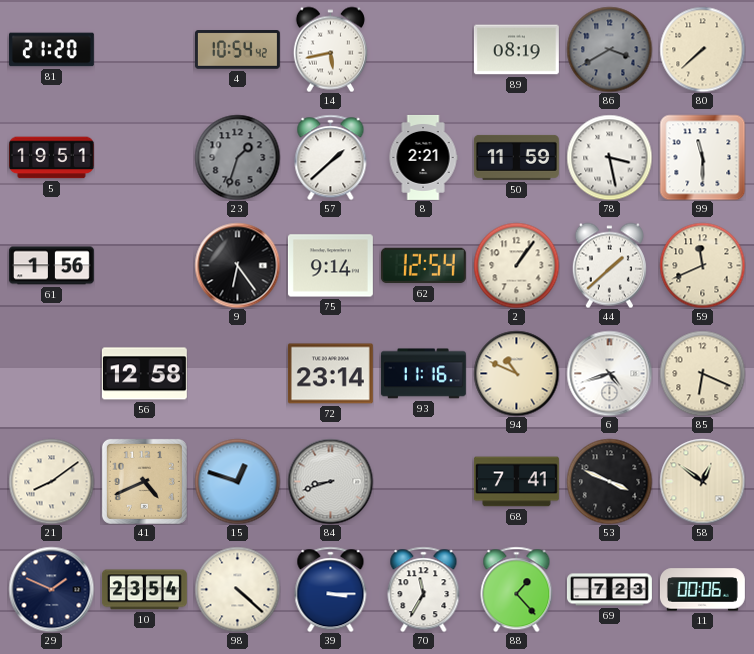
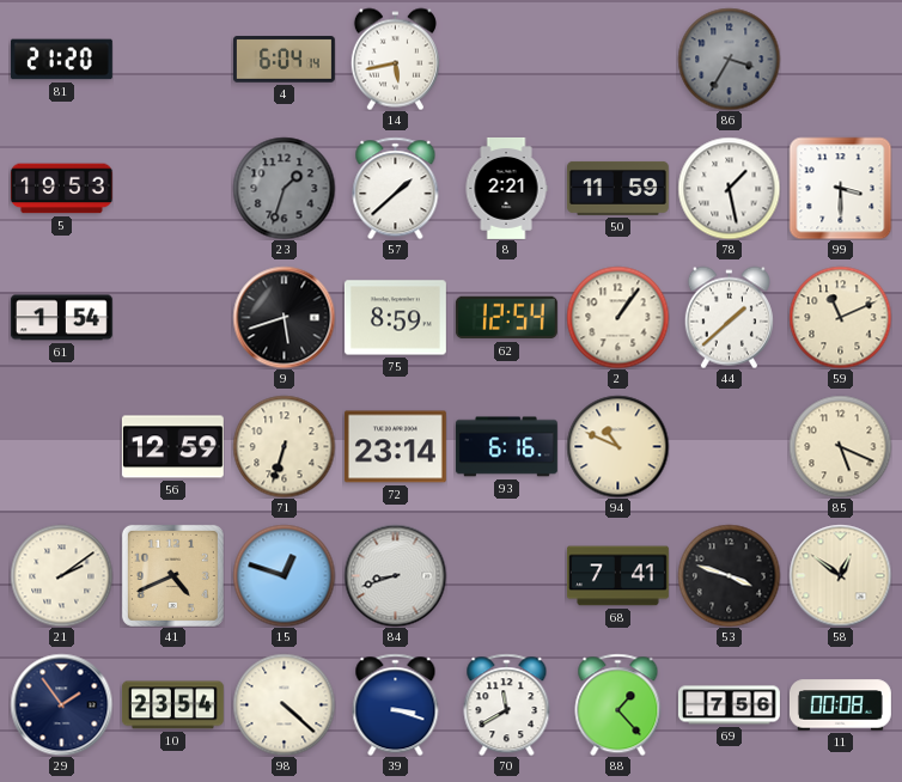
4: 10:54 -> 6:04
89: 08:19 -> none
86: 3:40 -> 3:35
80: 7:38 -> none
5: 19:51 -> 19:53
78: 3:28 -> 1:28
99: 11:30 -> 3:30
61: 1:56 -> 1:54
9: 6:24 -> 5:42
75: 9:14 -> 8:59
59: 11:41 -> 11:11
56: 12:58 -> 12:59
71: none -> 6:33
93: 11:16 -> 6:16
6: 4:42 -> none
85: 6:19 -> 5:19
21: 8:09 -> 2:09
53: 3:49 -> 3:48
29: 1:49 -> 1:54
39: 3:15 -> 3:18
70: 11:35 -> 11:40
69: 7:23 -> 7:56
11: 00:06 -> 00:08
